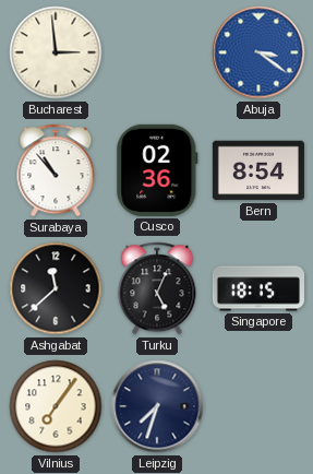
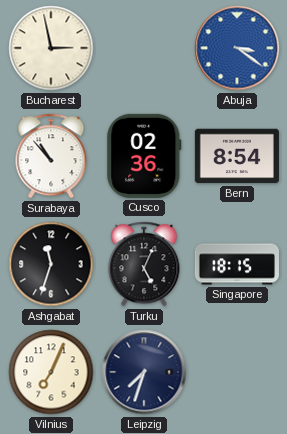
Bucharest: 2:59 -> 2:58
Ashgabat: 11:38 -> 11:33
Vilnius: 7:06 -> 7:04
